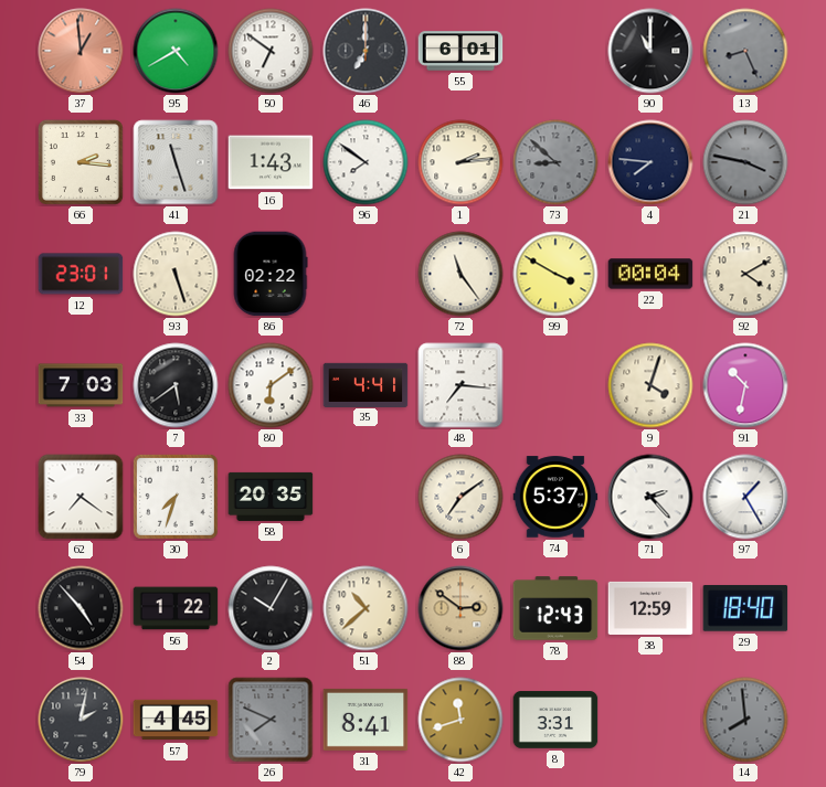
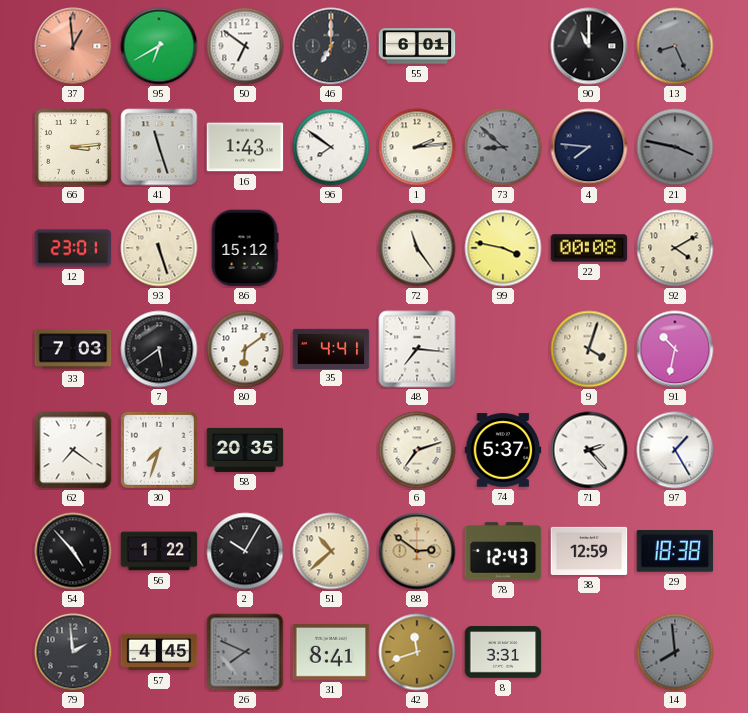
95: 4:40 -> 6:40
66: 2:16 -> 3:14
86: 02:22 -> 15:12
99: 3:50 -> 3:47
22: 00:04 -> 00:08
6: 7:09 -> 7:12
29: 18:40 -> 18:38
79: 2:02 -> 1:59
